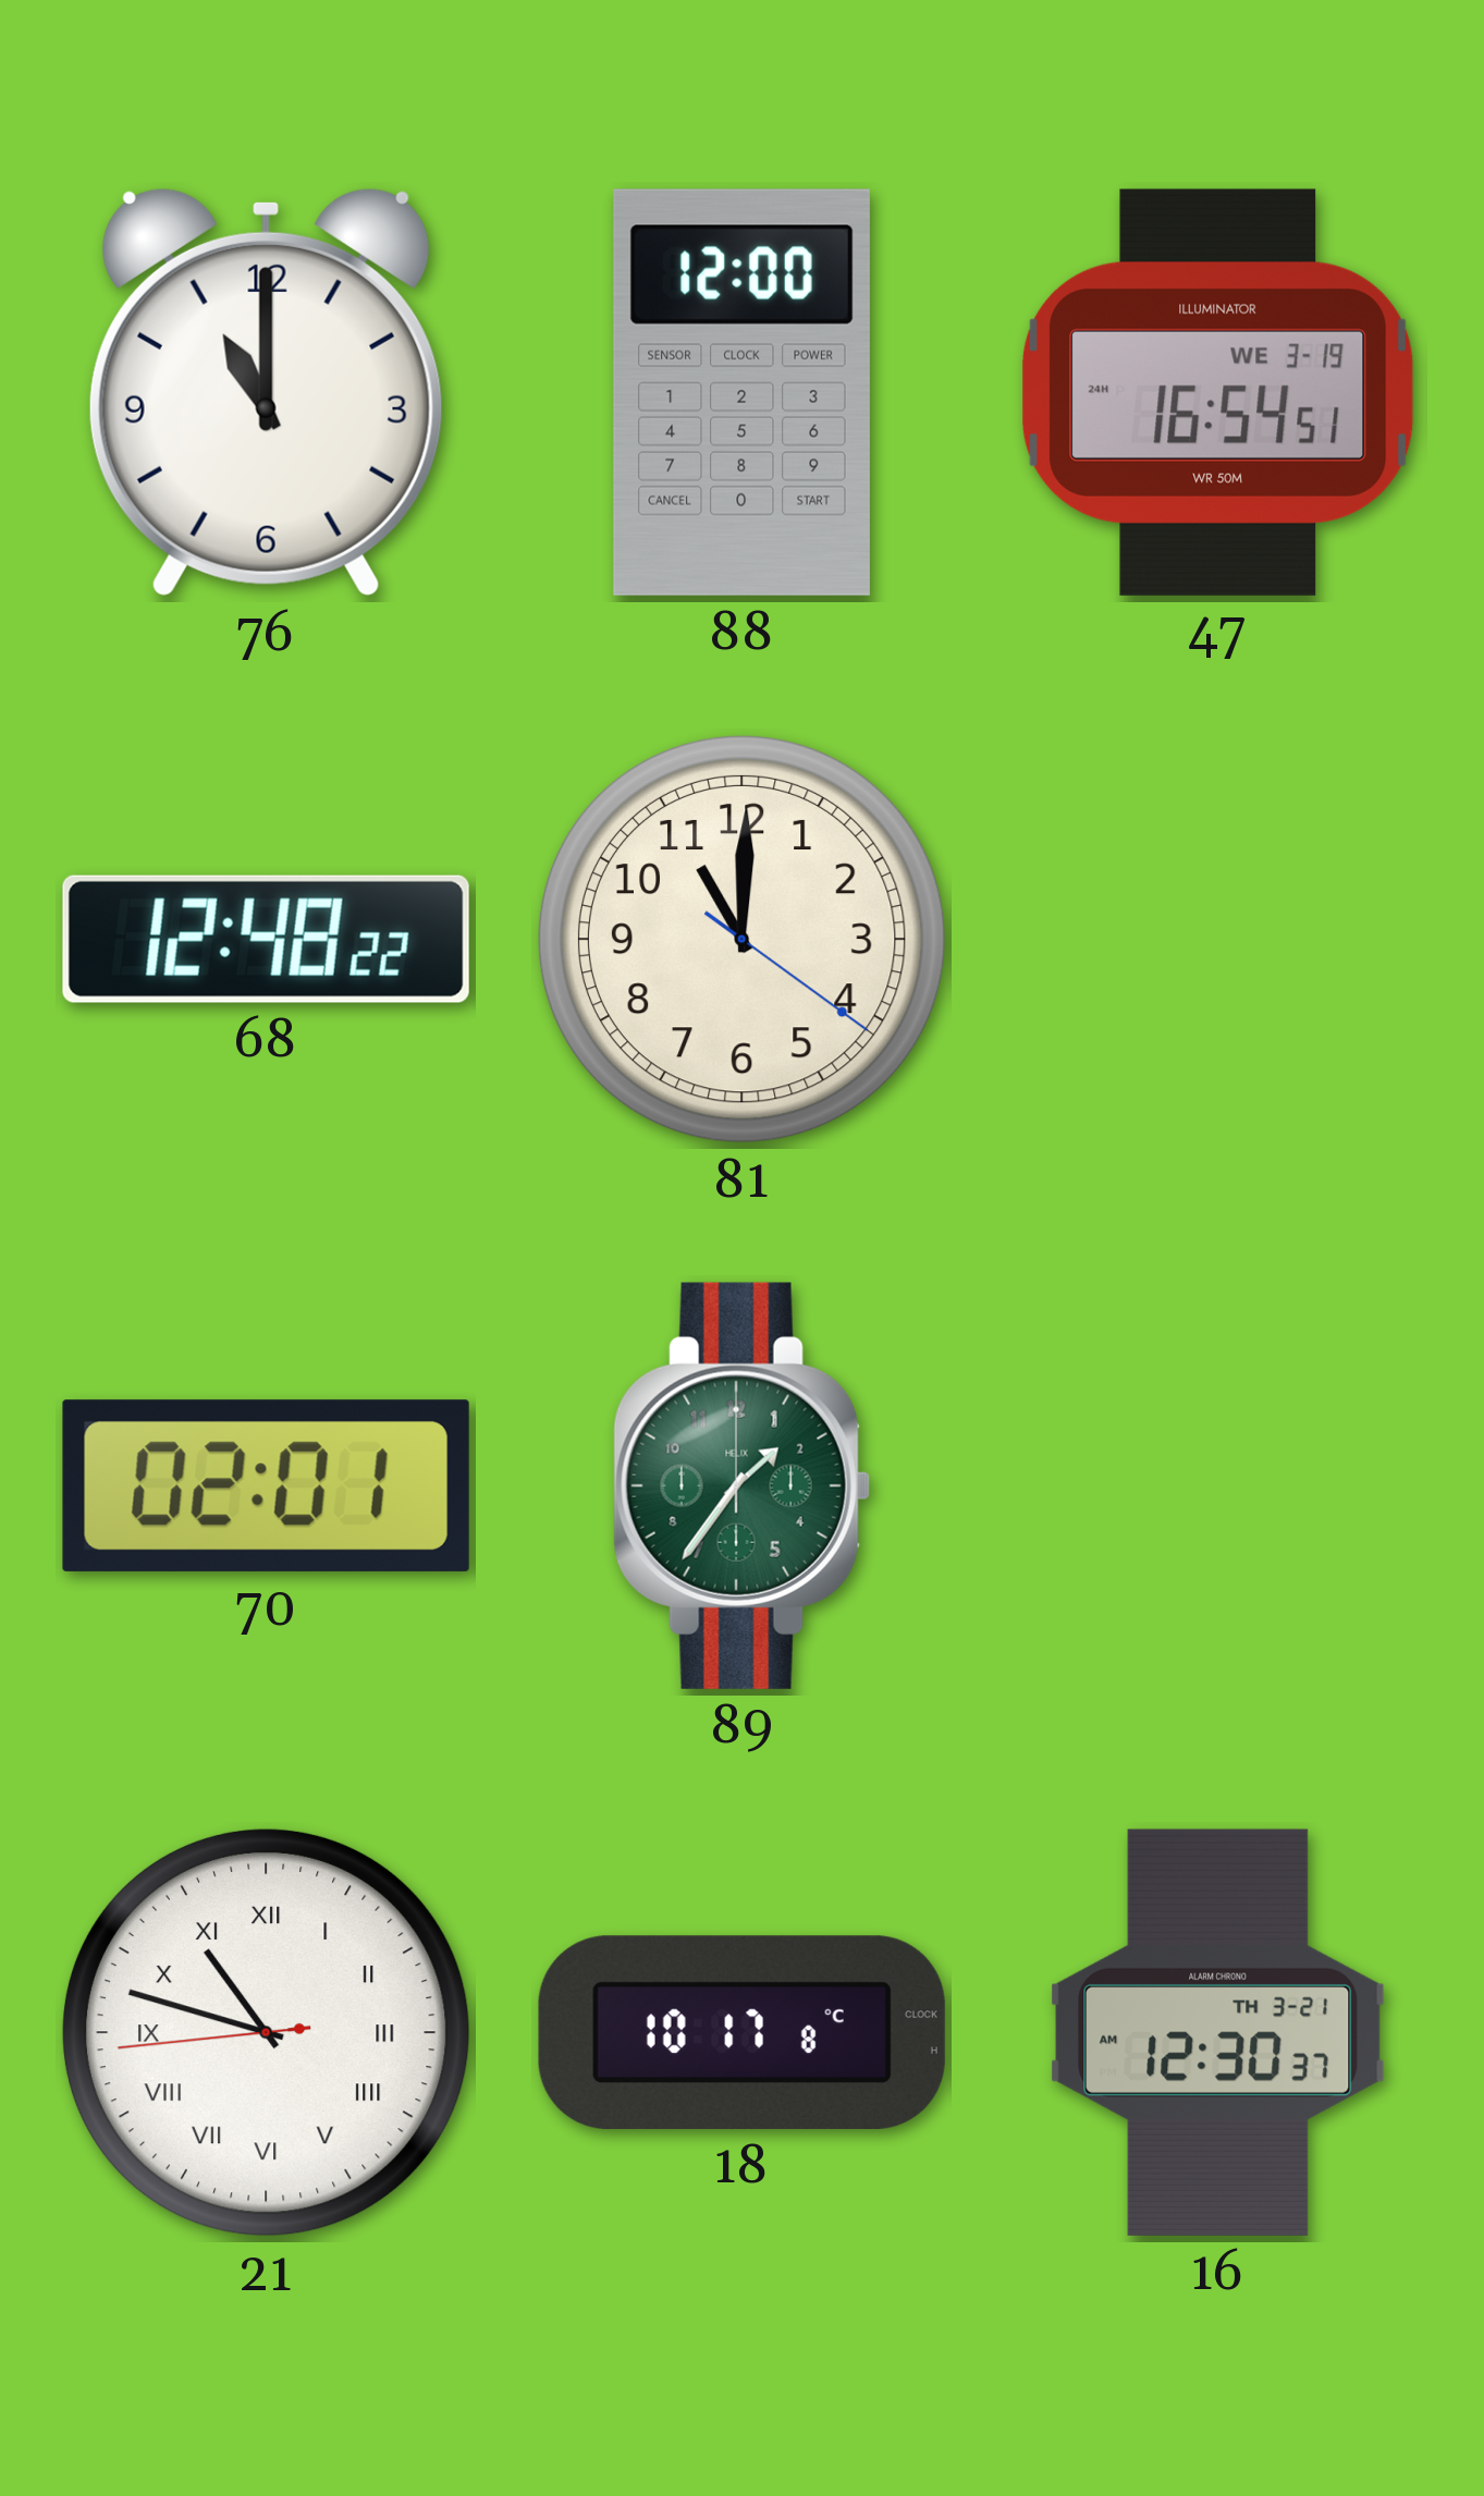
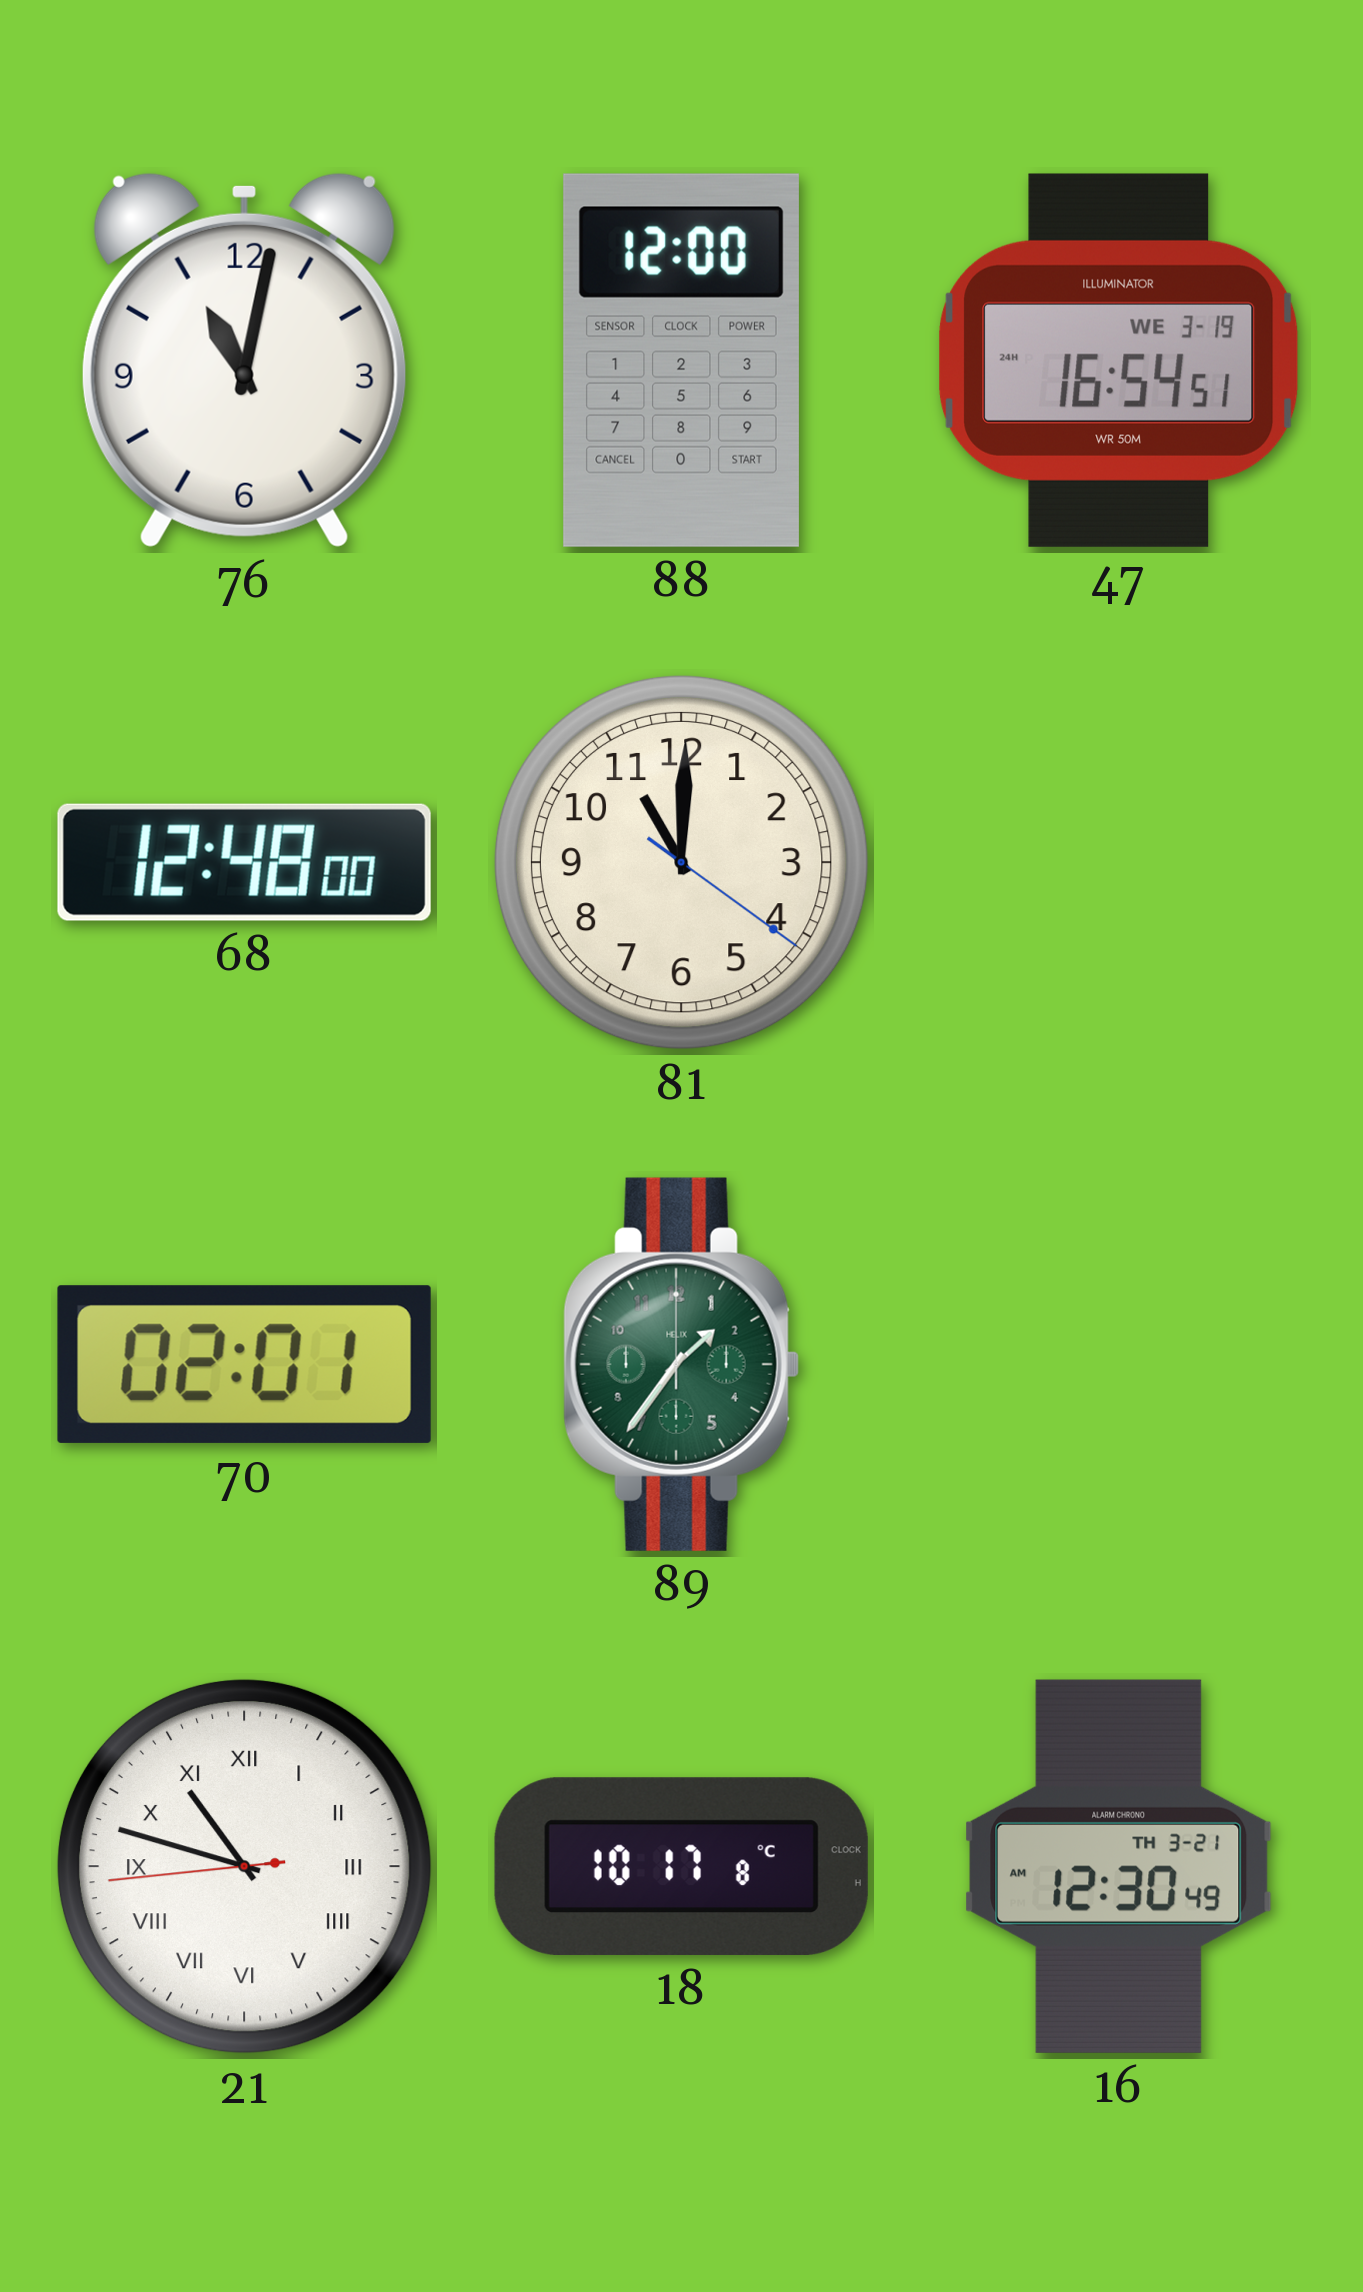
76: 11:00 -> 11:02
68: 12:48:22 -> 12:48:00
16: 12:30:37 AM -> 12:30:49 AM
